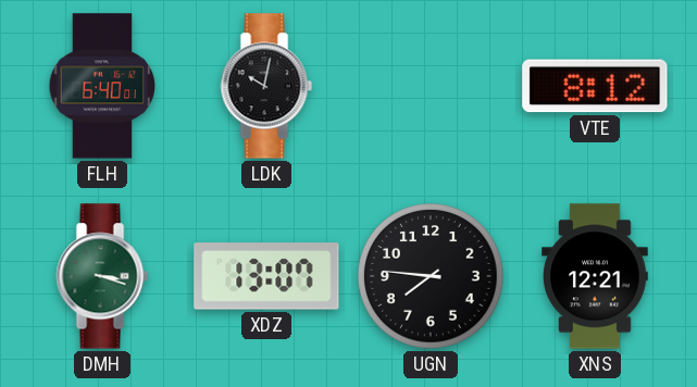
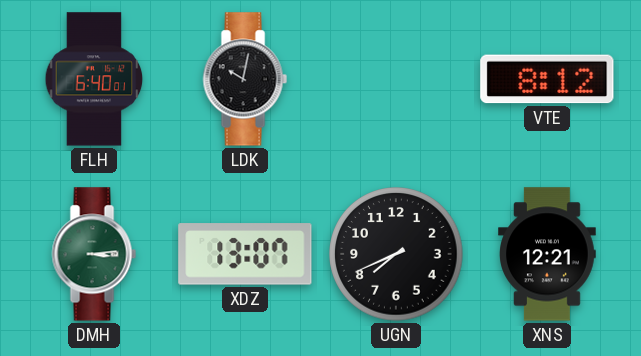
DMH: 3:18 -> 3:14
UGN: 7:46 -> 7:41
